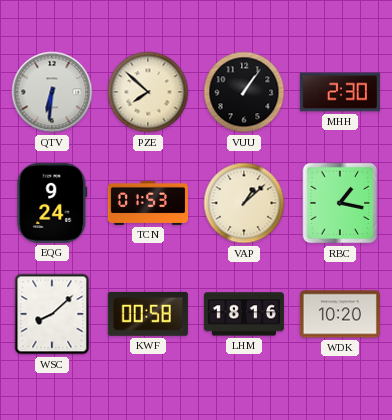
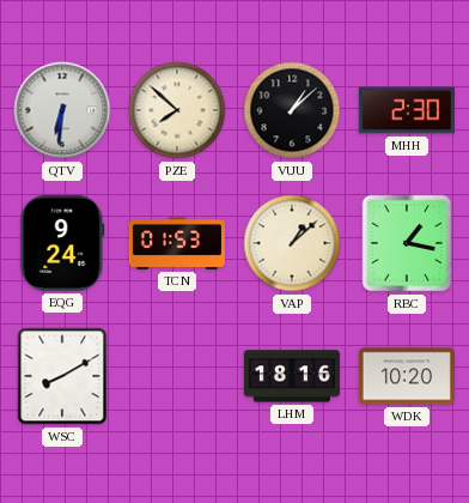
VUU: 1:06 -> 1:08
WSC: 8:08 -> 8:10
KWF: 00:58 -> none
